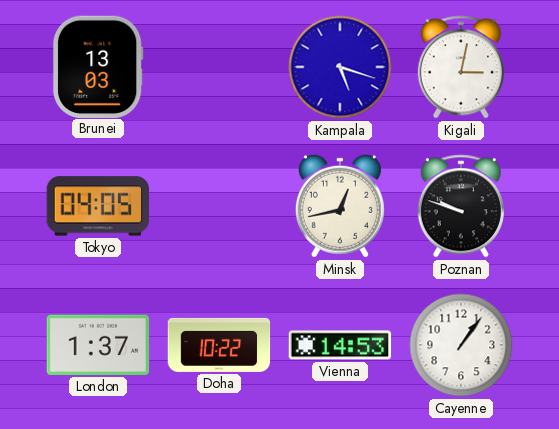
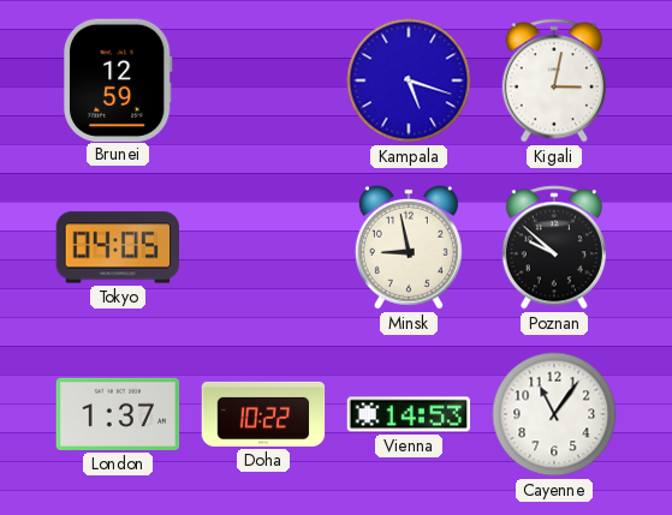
Brunei: 13:03 -> 12:59
Minsk: 12:43 -> 8:58
Poznan: 9:48 -> 9:52
Cayenne: 1:06 -> 11:06
